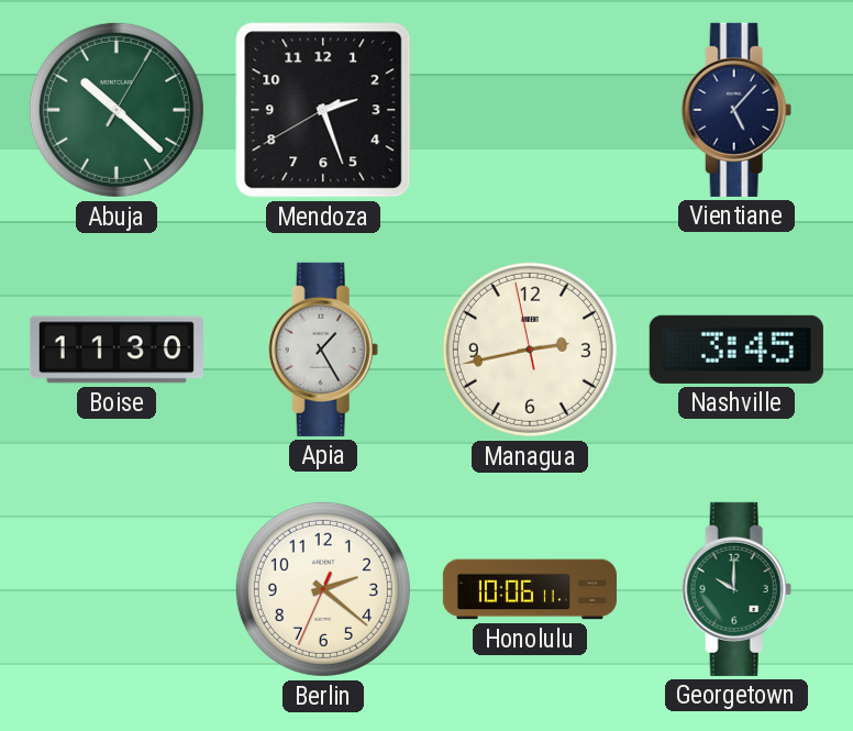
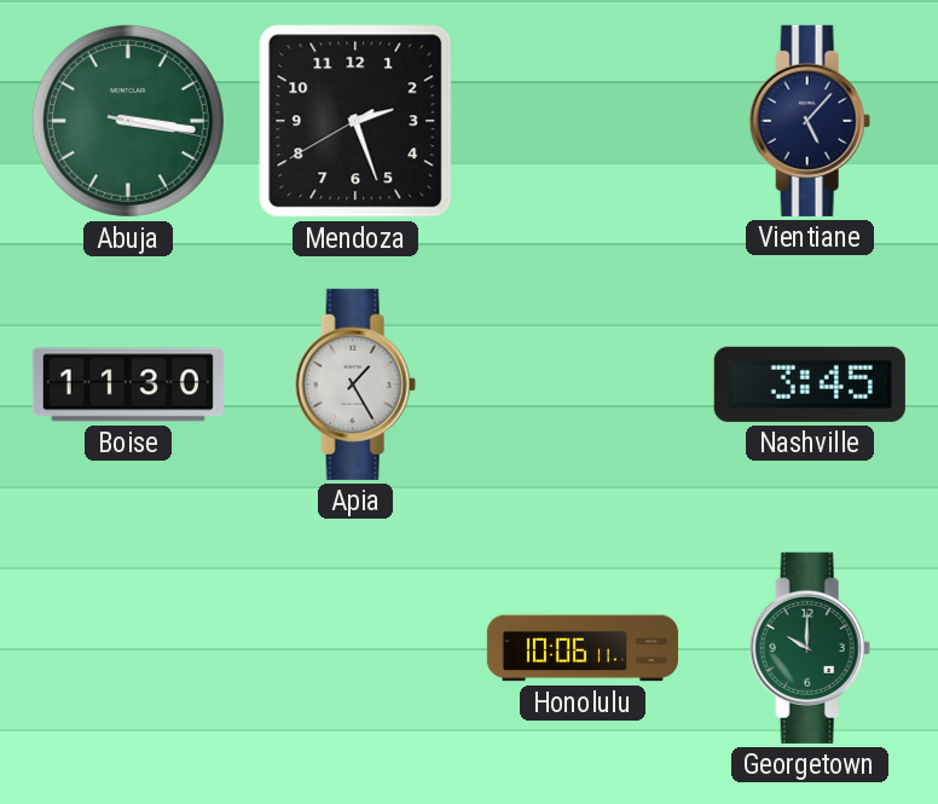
Abuja: 10:22 -> 3:16
Managua: 2:42 -> none
Berlin: 2:21 -> none
